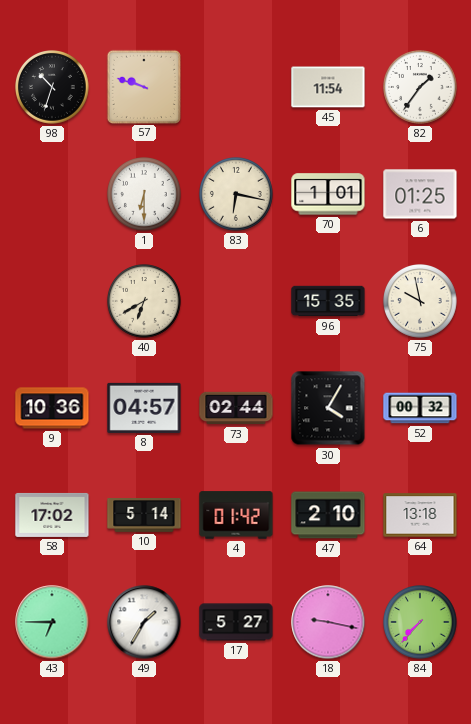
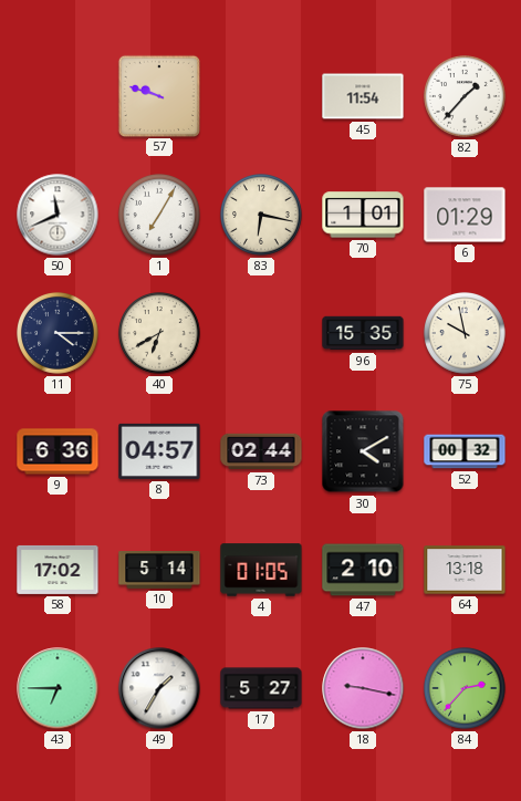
98: 10:33 -> none
82: 1:36 -> 1:37
50: none -> 11:41
1: 6:30 -> 7:05
6: 01:25 -> 01:29
11: none -> 4:15
9: 10:36 -> 6:36
30: 4:05 -> 4:10
4: 01:42 -> 01:05
84: 7:37 -> 2:37
